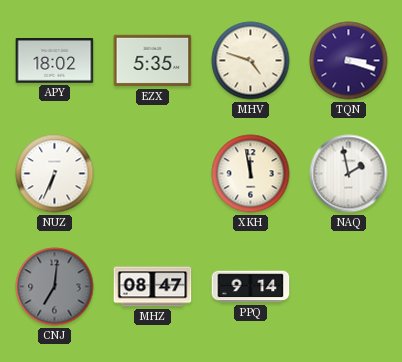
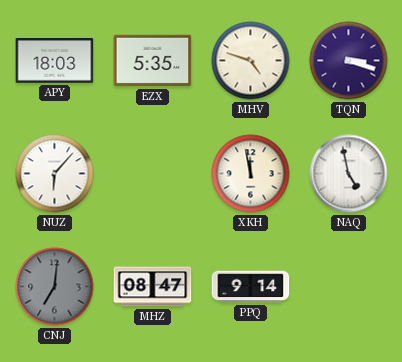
APY: 18:02 -> 18:03
NUZ: 6:34 -> 6:07
NAQ: 1:58 -> 4:58
